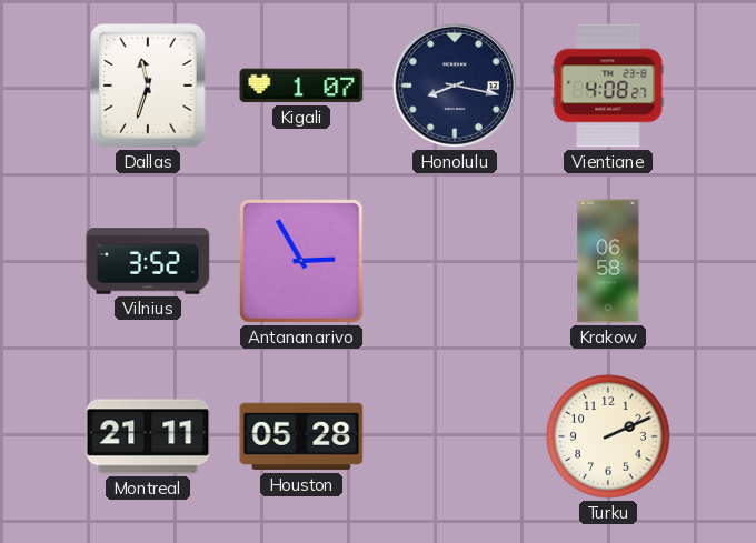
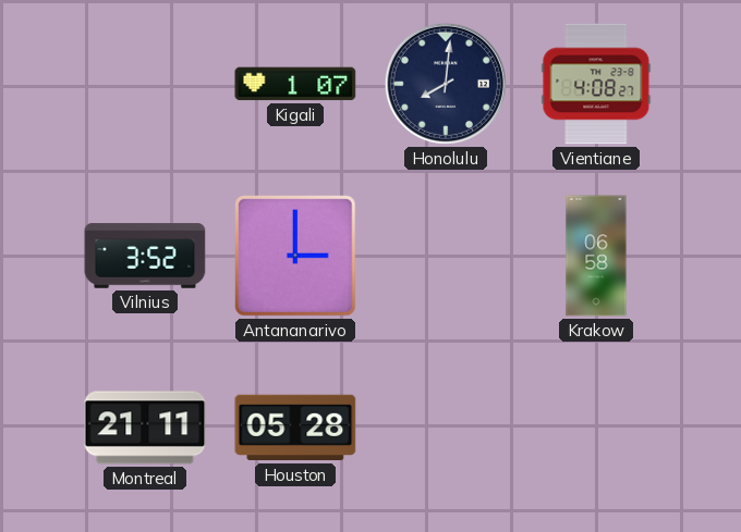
Dallas: 11:33 -> none
Honolulu: 8:17 -> 8:01
Antananarivo: 2:55 -> 3:00
Turku: 2:11 -> none
